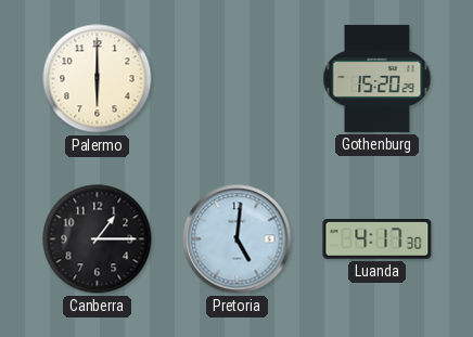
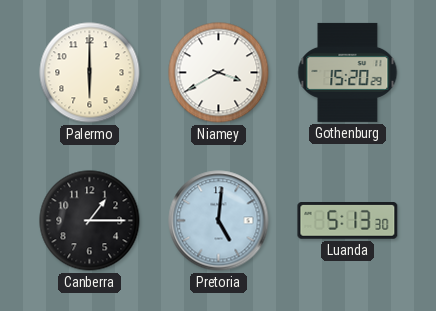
Niamey: none -> 3:40
Luanda: 4:17 -> 5:13
